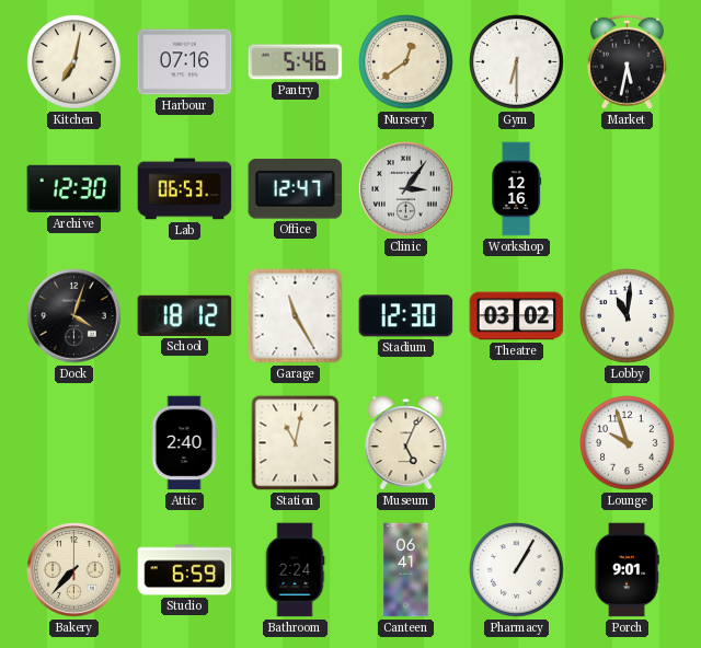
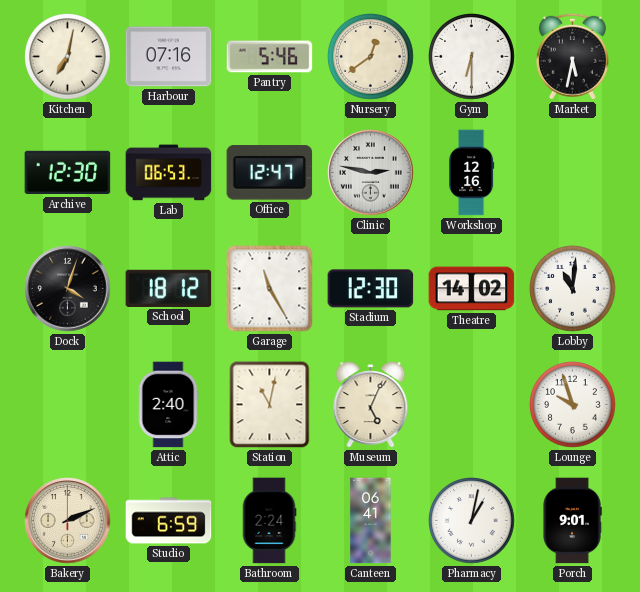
Clinic: 3:06 -> 2:47
Theatre: 03:02 -> 14:02
Bakery: 7:37 -> 2:11
Pharmacy: 1:05 -> 1:02
